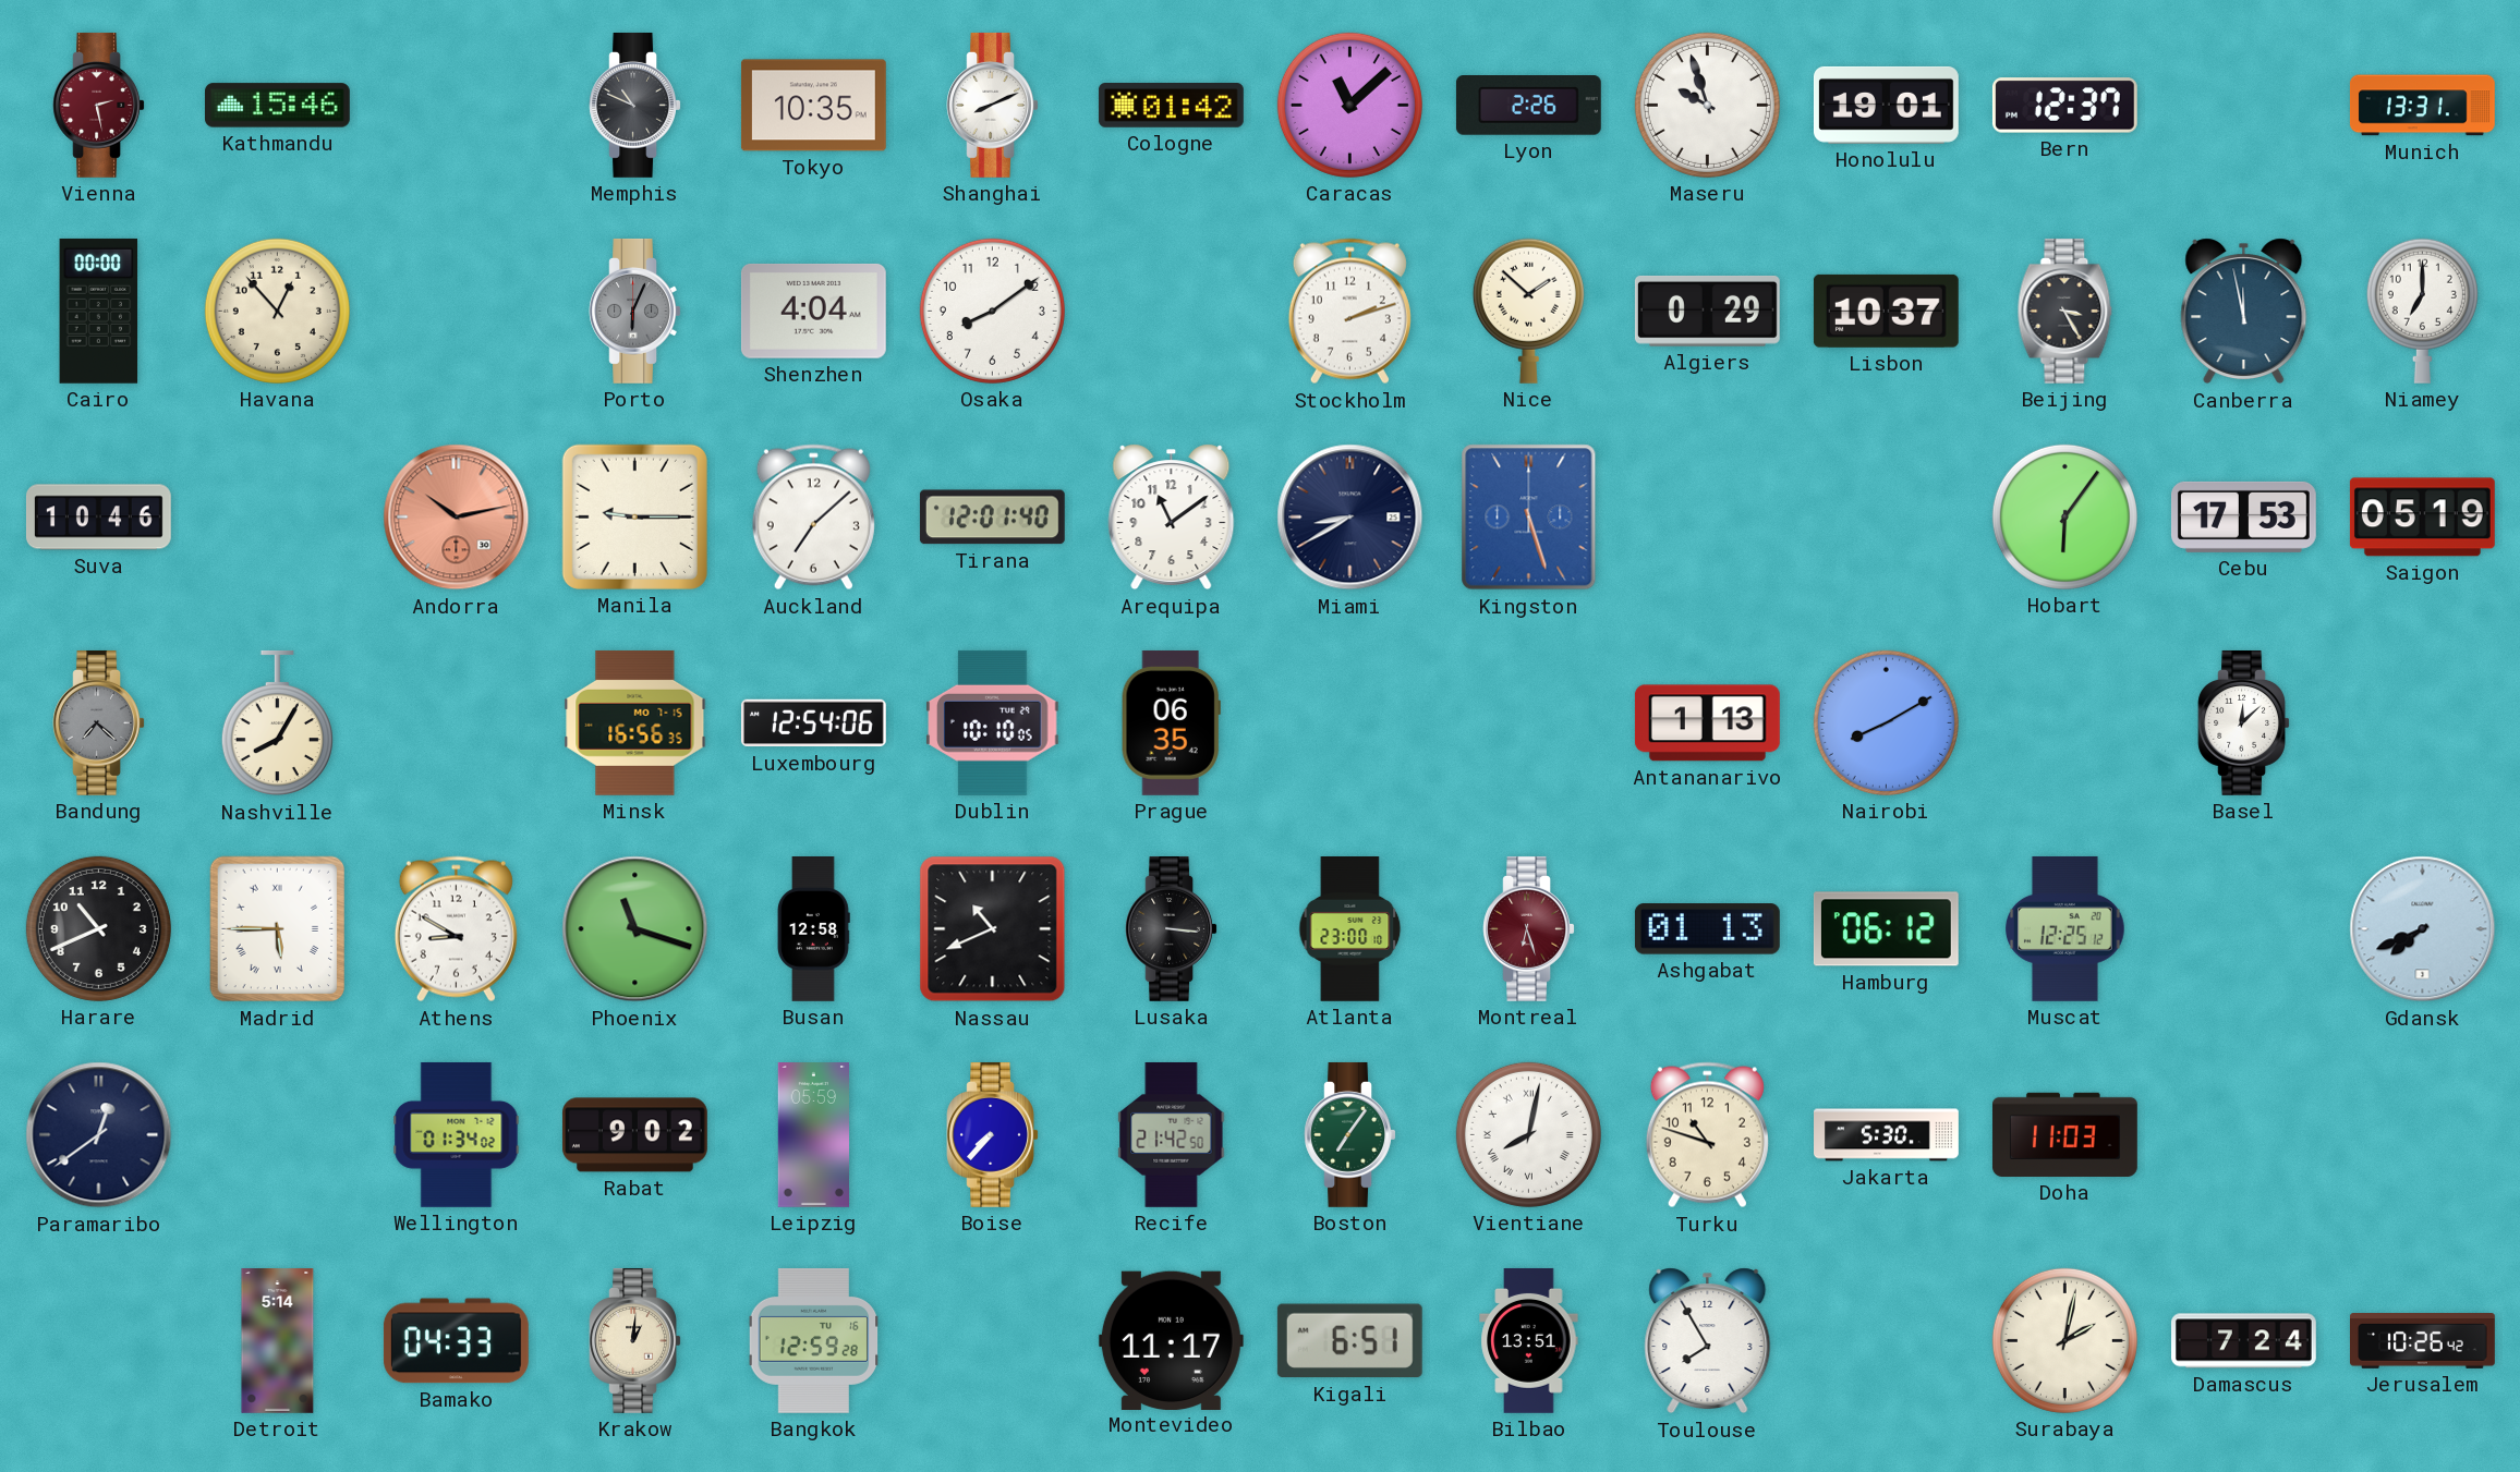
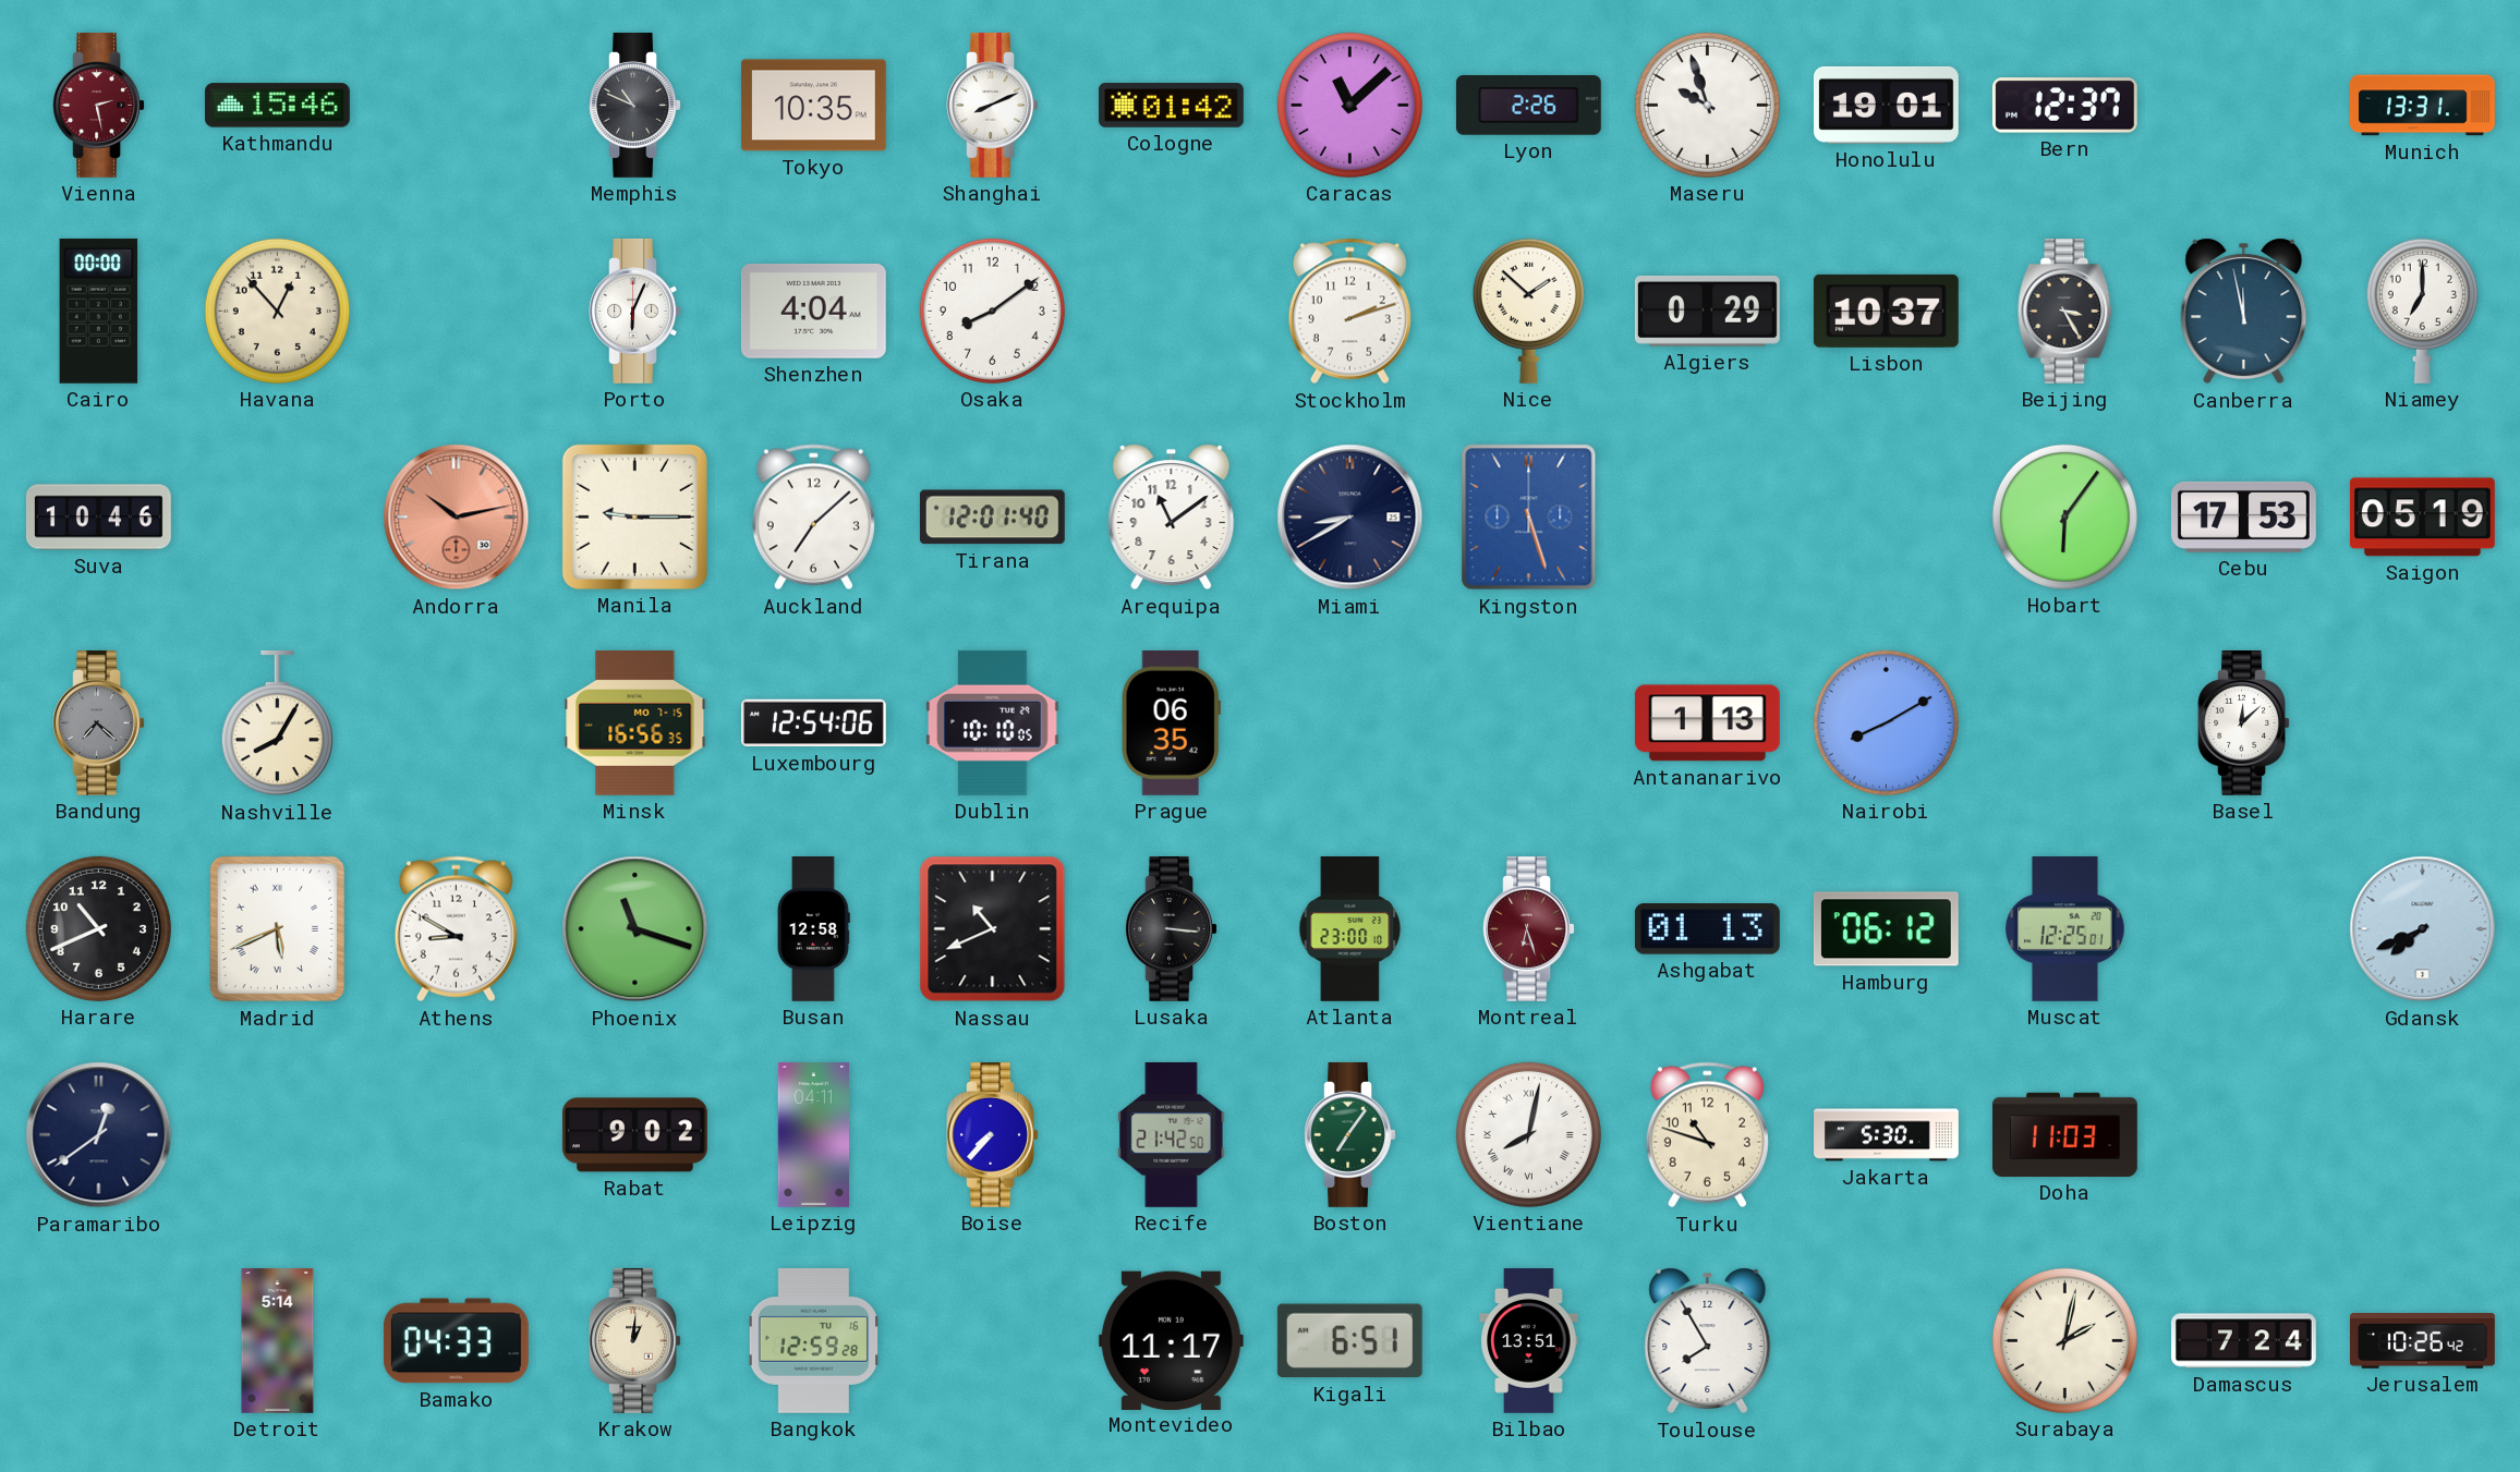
Porto dial: grey -> white
Madrid: 5:45 -> 5:41
Muscat: 12:25:12 -> 12:25:01
Wellington: 01:34 -> none
Leipzig: 05:59 -> 04:11
